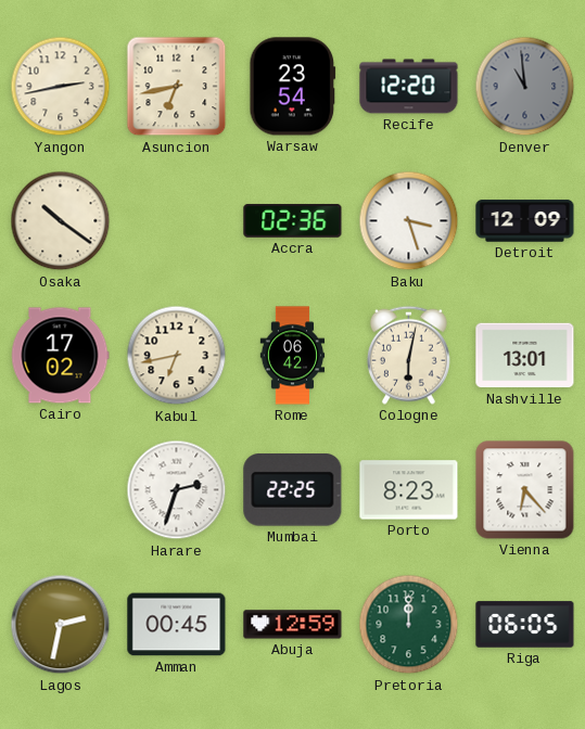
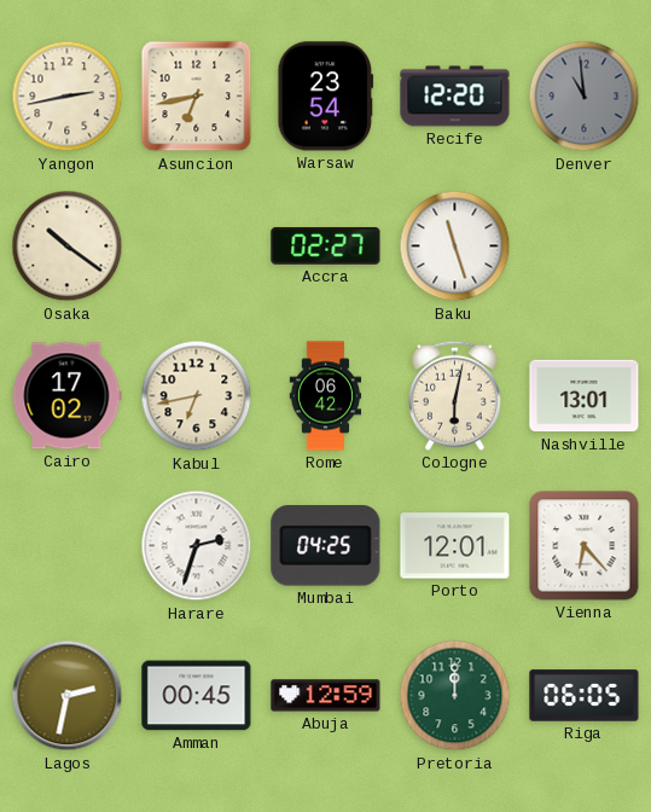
Accra: 02:36 -> 02:27
Baku: 3:27 -> 11:27
Detroit: 12:09 -> none
Mumbai: 22:25 -> 04:25
Porto: 8:23 -> 12:01
